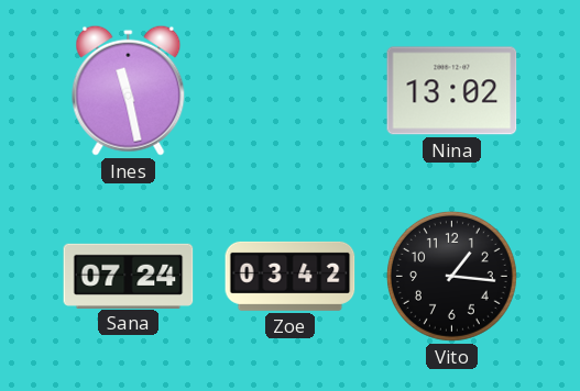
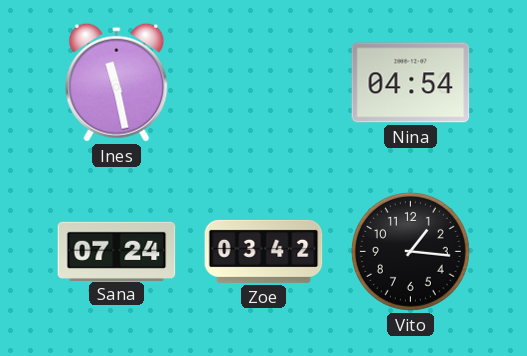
Nina: 13:02 -> 04:54
